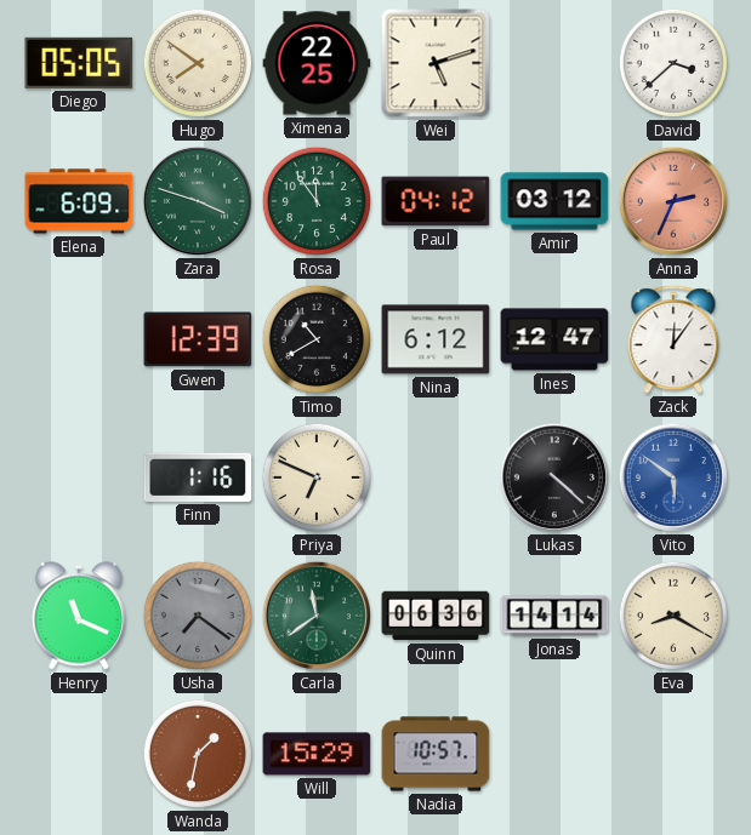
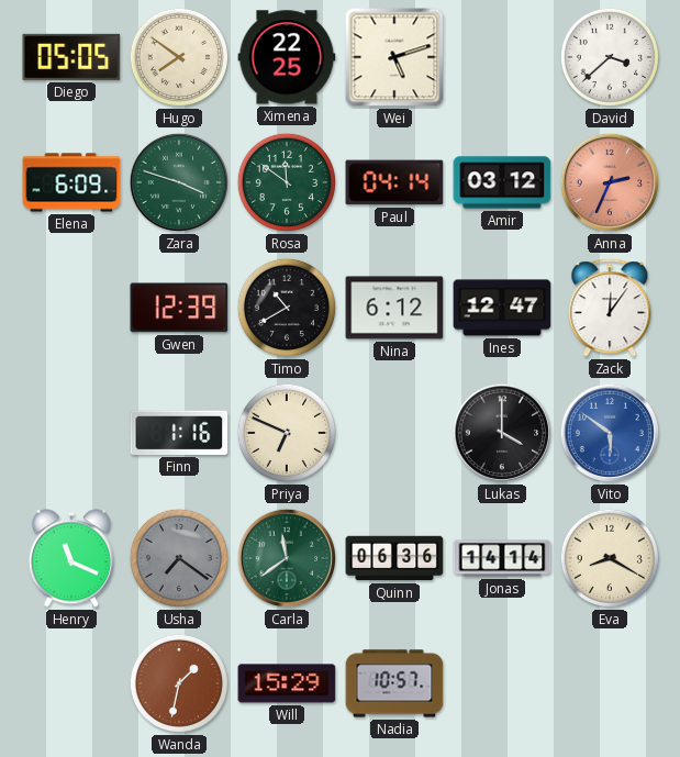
Rosa: 11:54 -> 11:51
Paul: 04:12 -> 04:14
Lukas: 4:22 -> 4:00
